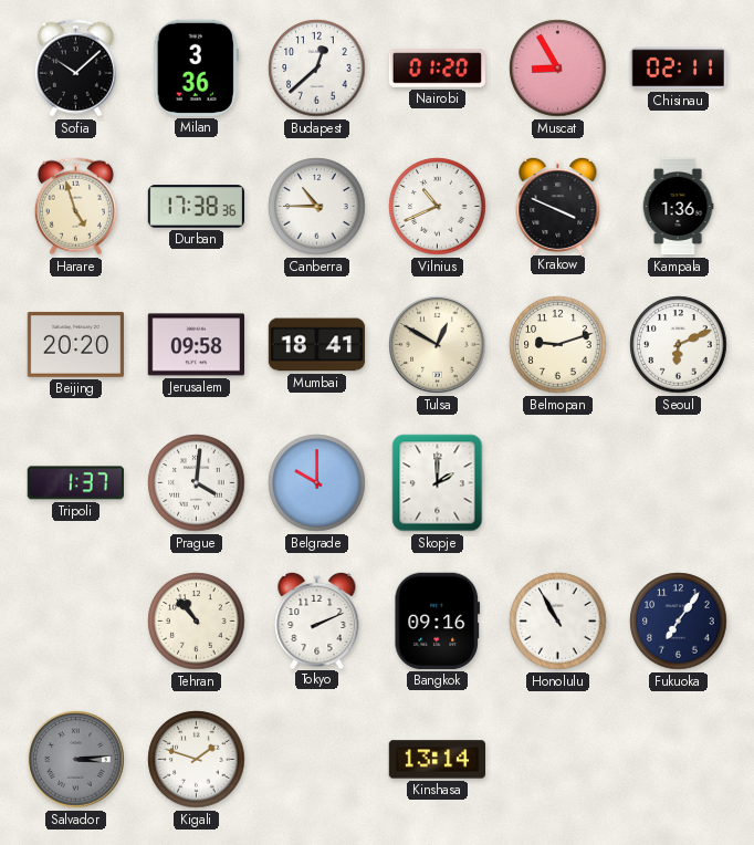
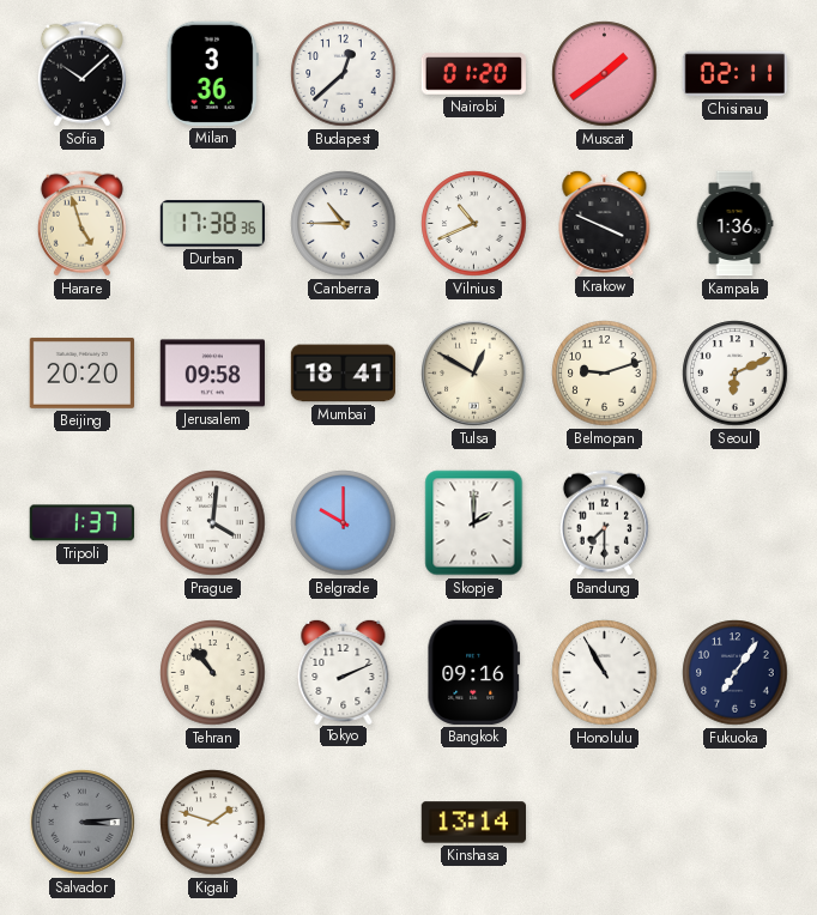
Muscat: 8:55 -> 1:39
Bandung: none -> 7:30
